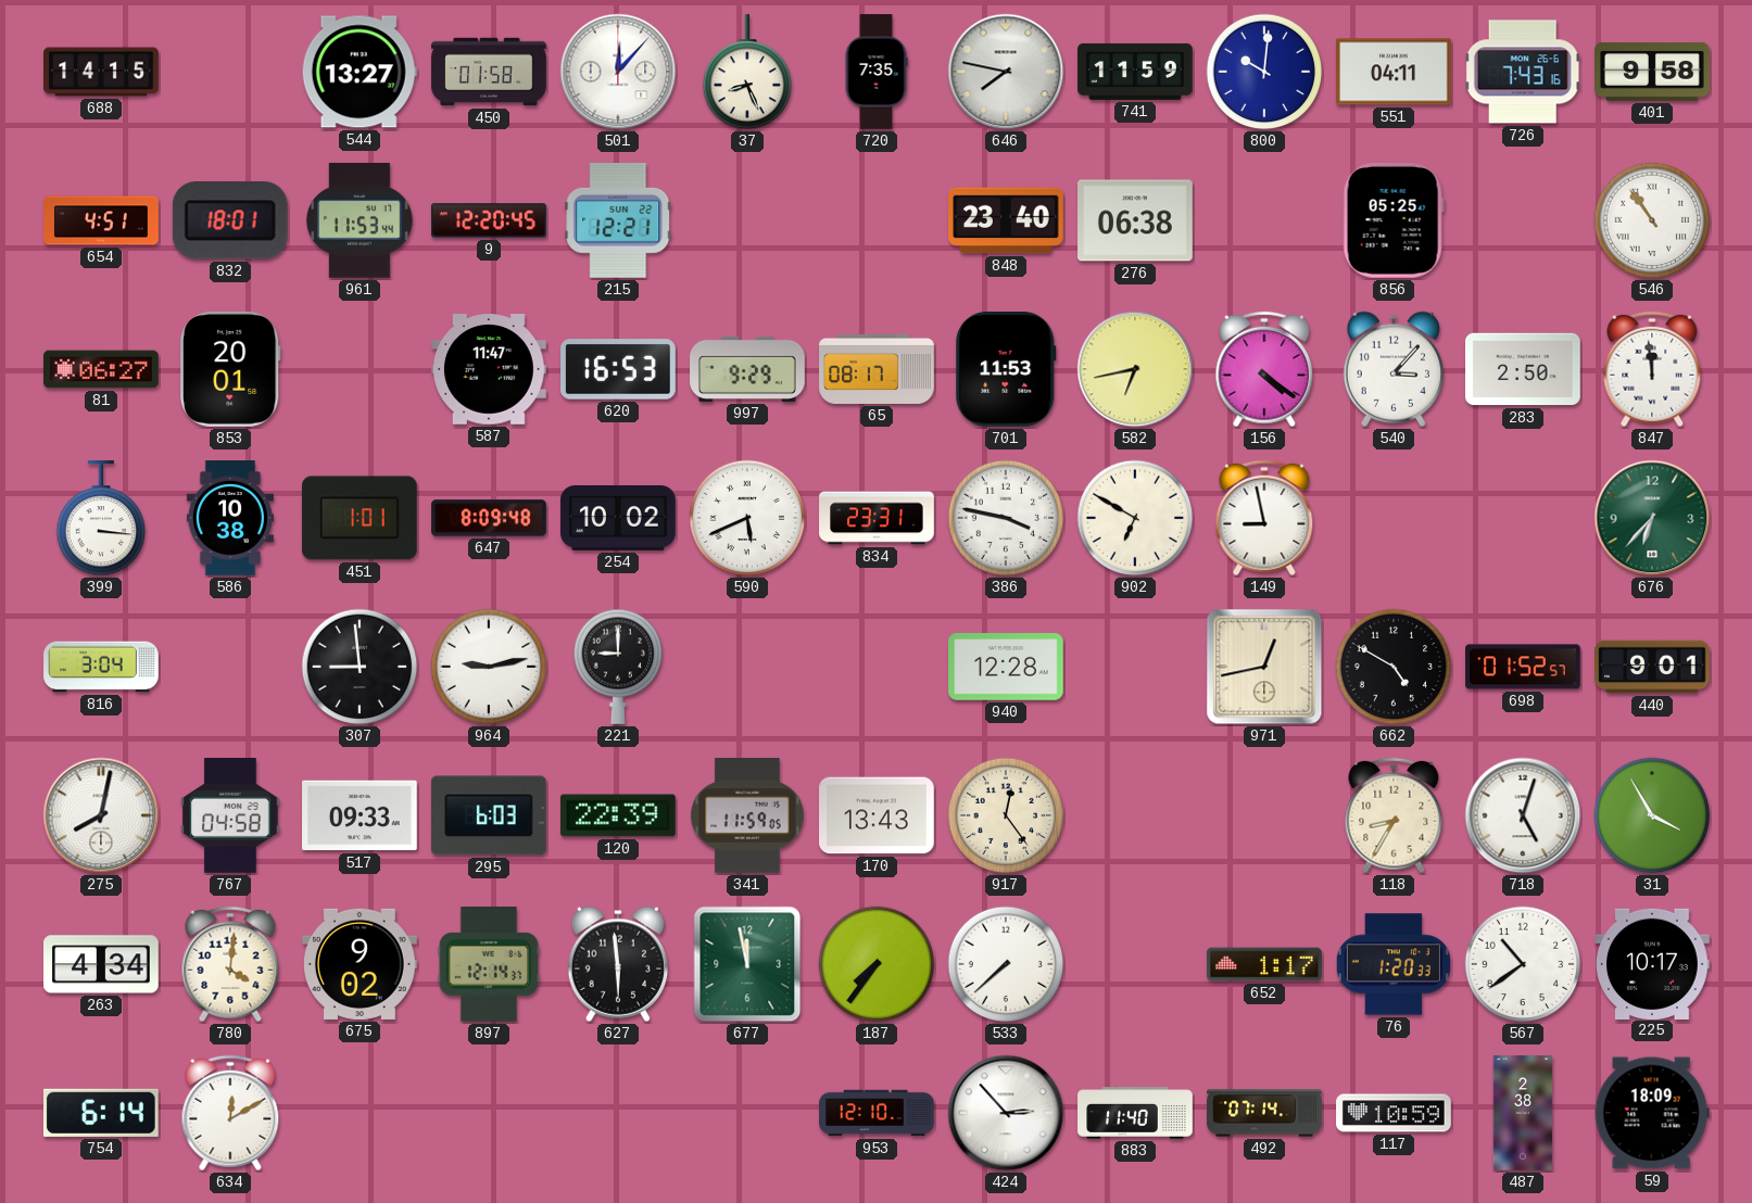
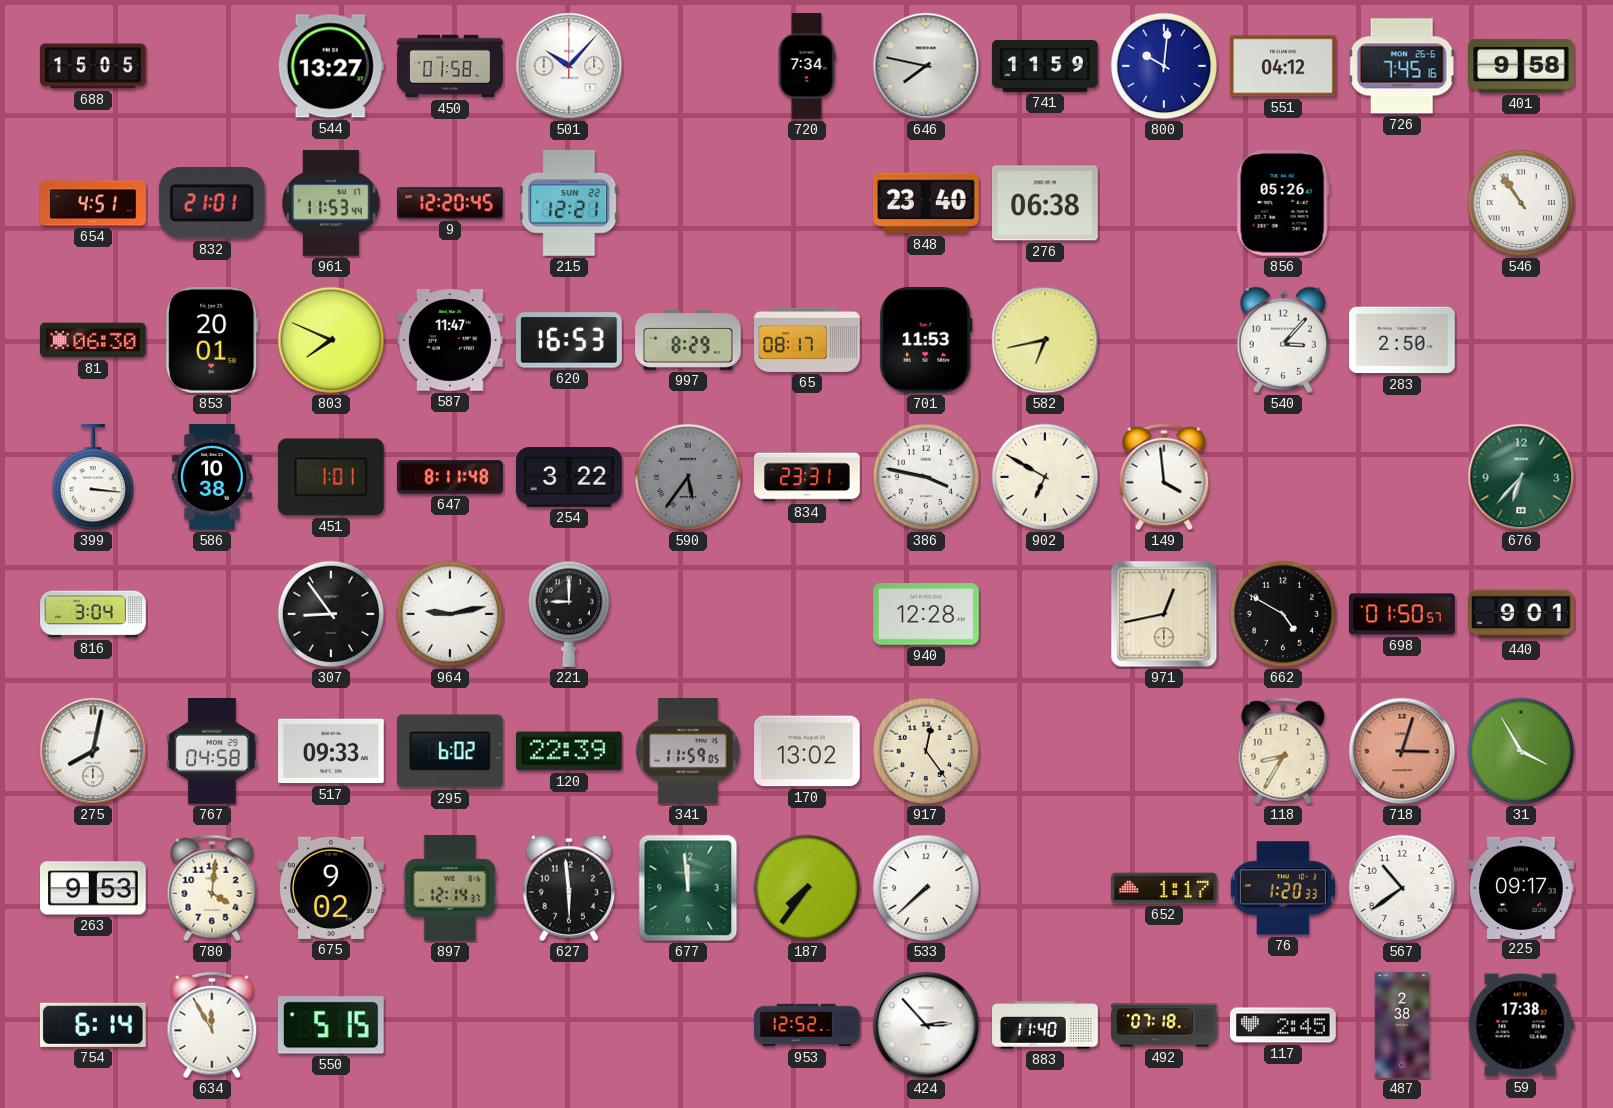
688: 14:15 -> 15:05
501: 12:07 -> 10:07
37: 8:26 -> none
720: 7:35 -> 7:34
551: 04:11 -> 04:12
726: 7:43 -> 7:45
832: 18:01 -> 21:01
856: 05:25 -> 05:26
81: 06:27 -> 06:30
803: none -> 7:49
997: 9:29 -> 8:29
156: 4:21 -> none
847: 11:59 -> none
647: 8:09 -> 8:11
254: 10:02 -> 3:22
590: 5:41 -> 5:36
590 dial: white -> grey
149: 8:58 -> 3:59
307: 8:59 -> 8:54
698: 01:52 -> 01:50
295: 6:03 -> 6:02
170: 13:43 -> 13:02
718: 5:03 -> 3:03
718 dial: white -> salmon
263: 4:34 -> 9:53
677: 11:58 -> 11:59
225: 10:17 -> 09:17
634: 12:10 -> 11:55
550: none -> 5:15
953: 12:10 -> 12:52
492: 07:14 -> 07:18
117: 10:59 -> 2:45
59: 18:09 -> 17:38
